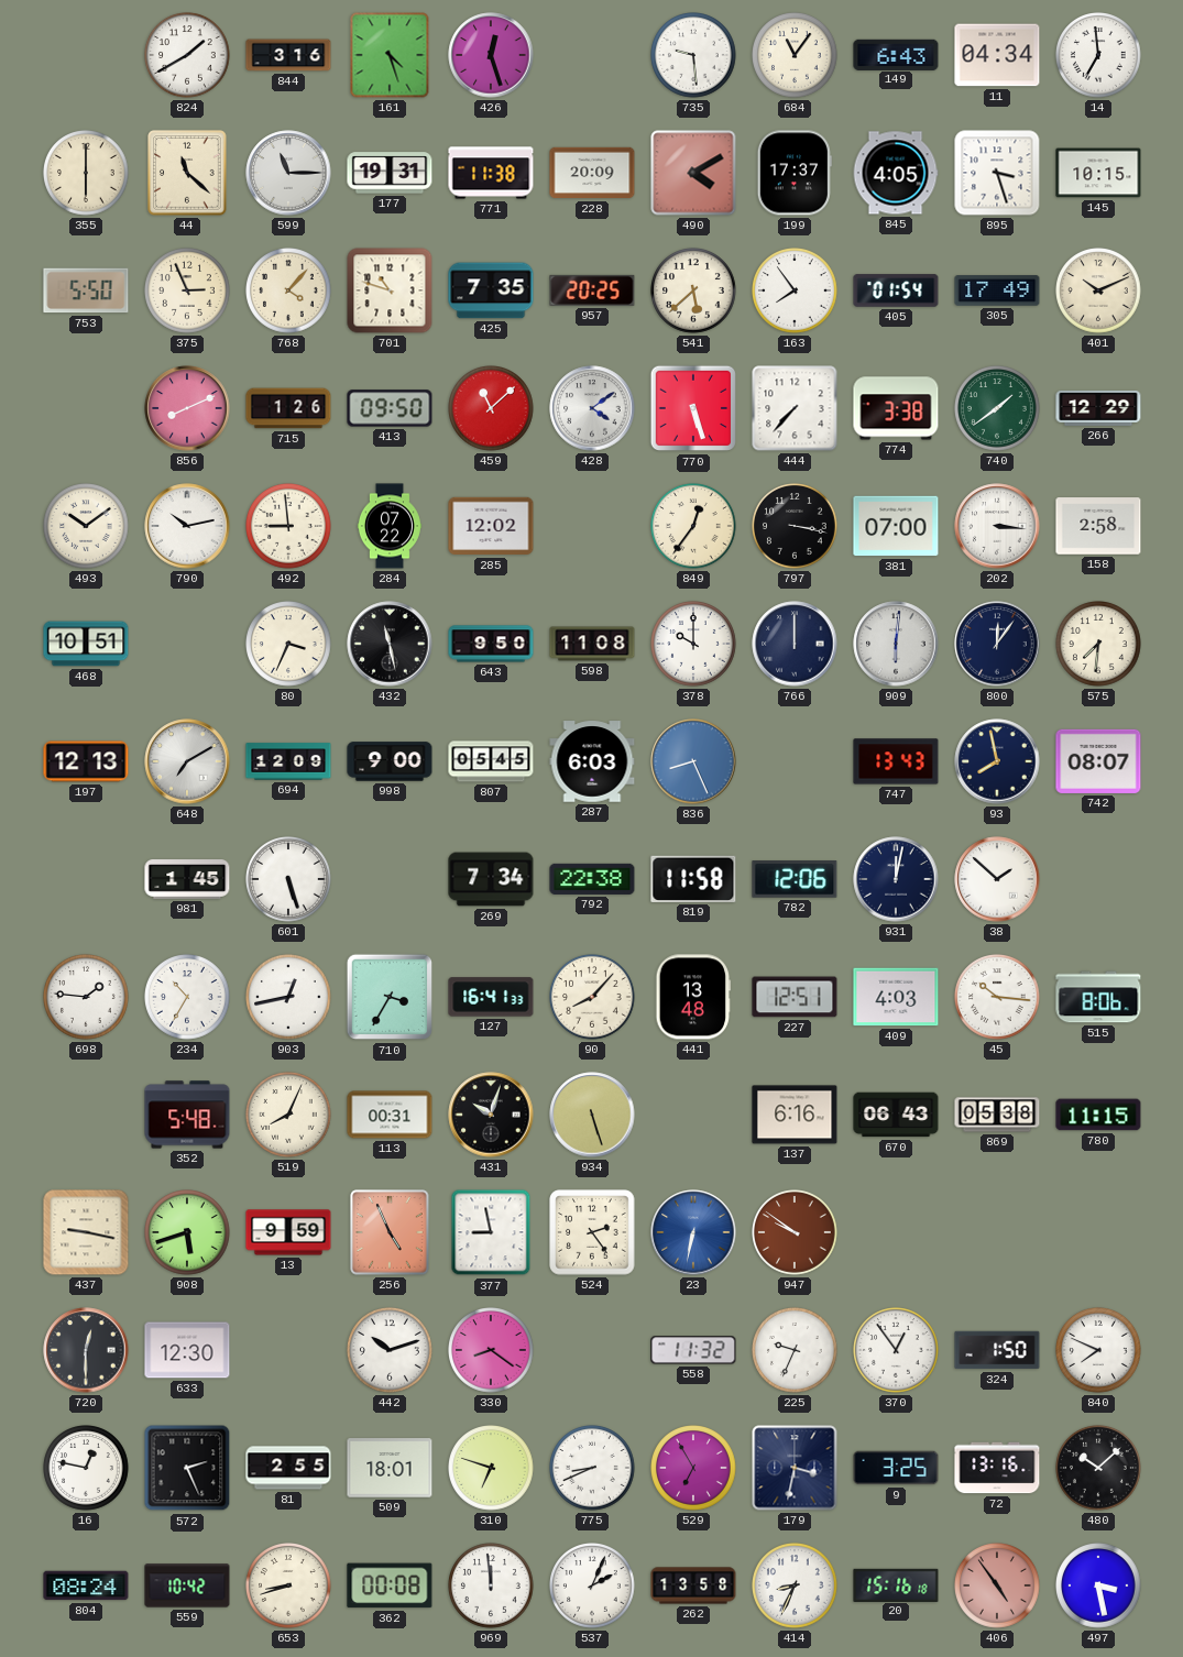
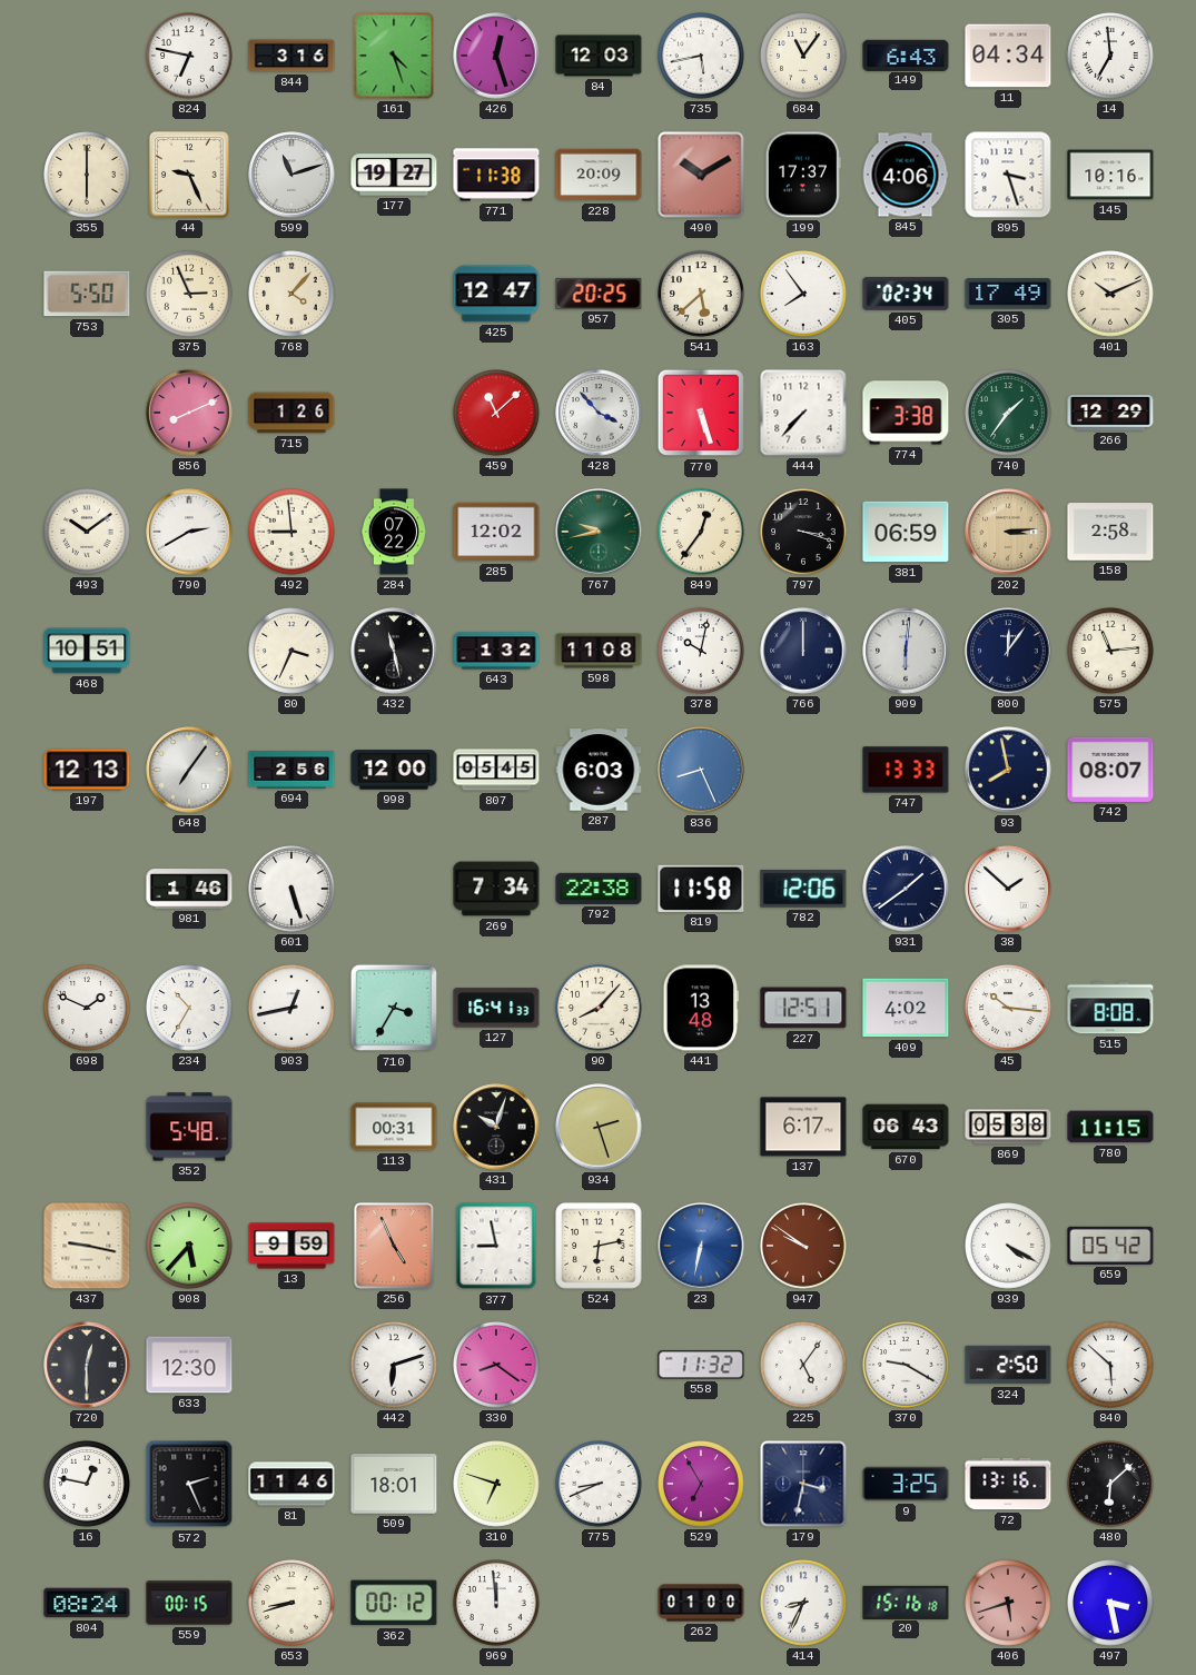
824: 1:40 -> 6:47
84: none -> 12:03
735: 9:29 -> 5:43
44: 11:22 -> 9:26
599: 11:15 -> 11:12
177: 19:31 -> 19:27
490: 4:10 -> 10:10
845: 4:05 -> 4:06
145: 10:15 -> 10:16
701: 10:48 -> none
425: 7:35 -> 12:47
405: 01:54 -> 02:34
413: 09:50 -> none
428: 4:09 -> 3:53
740: 1:39 -> 1:36
790: 10:13 -> 2:40
767: none -> 9:43
797: 3:17 -> 3:18
381: 07:00 -> 06:59
202: 3:16 -> 3:14
202 dial: white -> champagne
643: 9:50 -> 1:32
378: 10:00 -> 10:02
575: 7:31 -> 11:14
648: 7:10 -> 7:06
694: 12:09 -> 2:56
998: 9:00 -> 12:00
747: 13:43 -> 13:33
981: 1:45 -> 1:46
931: 12:02 -> 1:39
698: 1:46 -> 1:49
409: 4:03 -> 4:02
515: 8:06 -> 8:08
519: 8:04 -> none
934: 5:27 -> 2:27
137: 6:16 -> 6:17
908: 5:42 -> 5:37
524: 2:24 -> 6:13
939: none -> 4:20
659: none -> 05:42
442: 10:12 -> 6:12
225: 9:34 -> 5:06
370: 12:54 -> 9:20
324: 1:50 -> 2:50
840: 7:49 -> 5:52
81: 2:55 -> 11:46
480: 10:08 -> 6:08
559: 10:42 -> 00:15
362: 00:08 -> 00:12
537: 2:04 -> none
262: 13:58 -> 01:00
406: 4:54 -> 5:42
